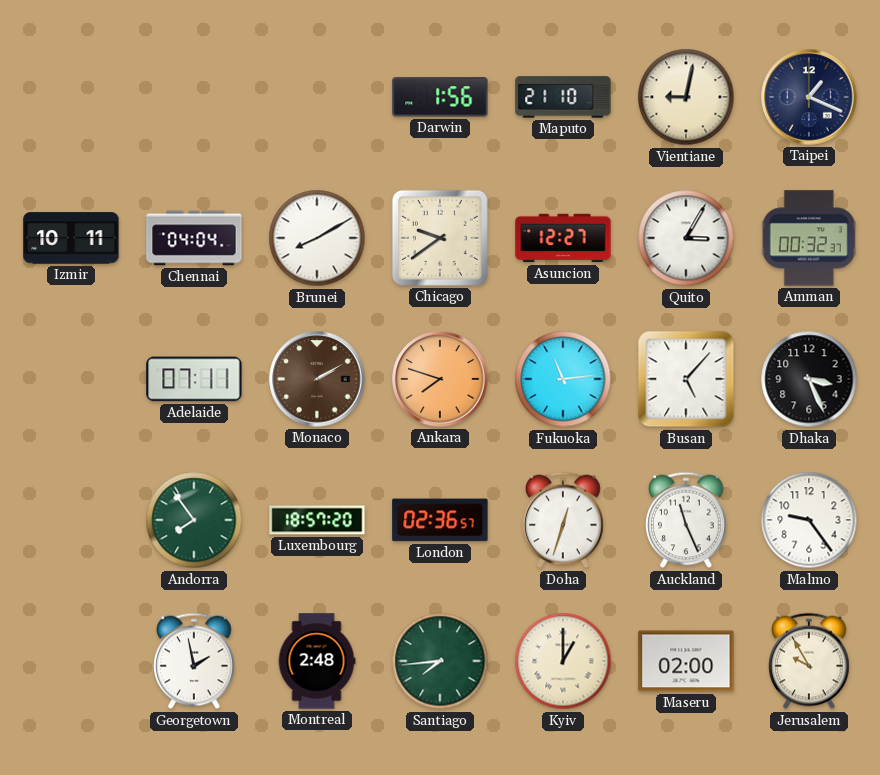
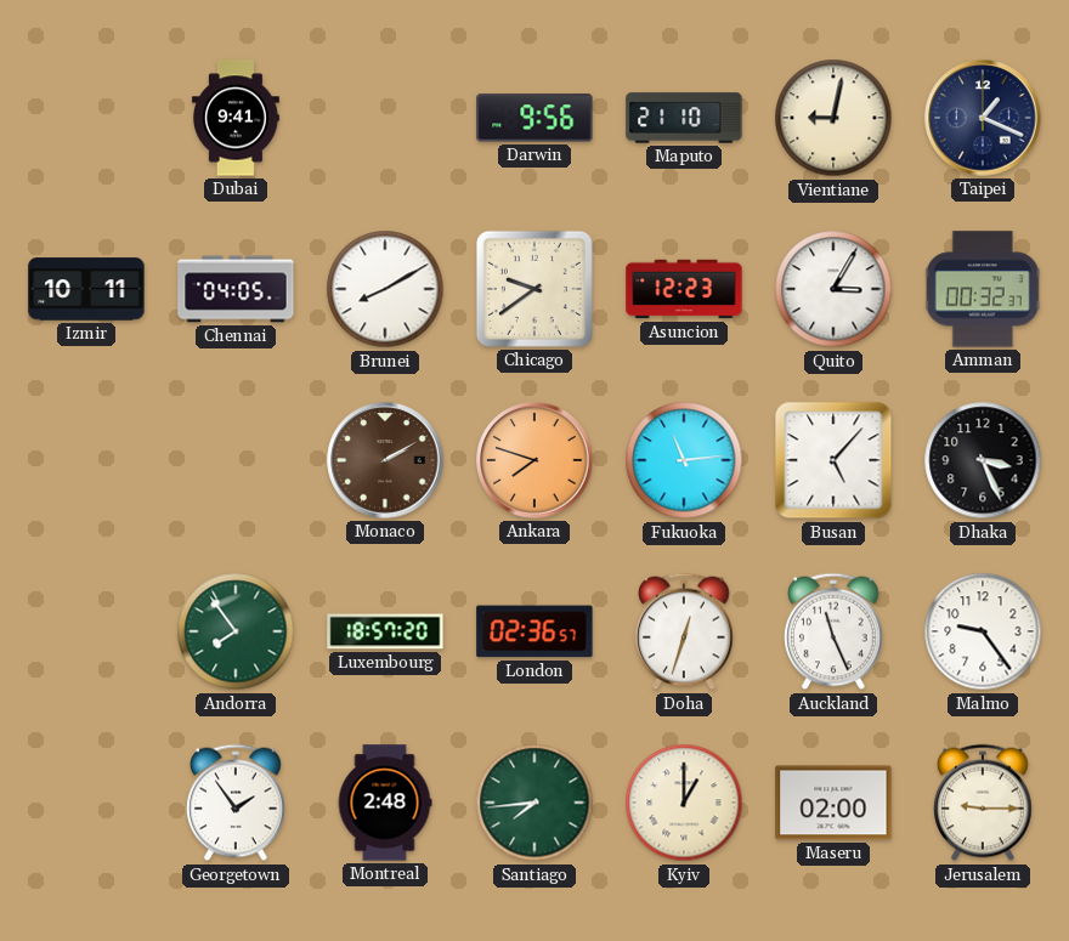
Dubai: none -> 9:41
Darwin: 1:56 -> 9:56
Chennai: 04:04 -> 04:05
Asuncion: 12:27 -> 12:23
Adelaide: 07:11 -> none
Georgetown: 1:58 -> 1:54
Jerusalem: 9:55 -> 9:15
